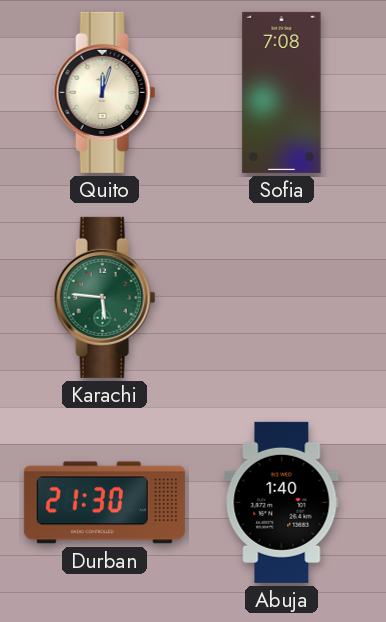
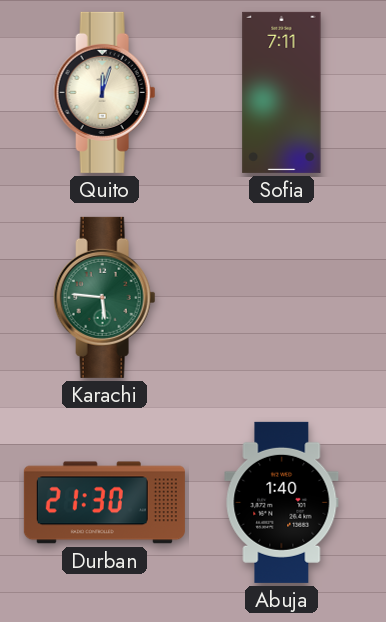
Sofia: 7:08 -> 7:11
